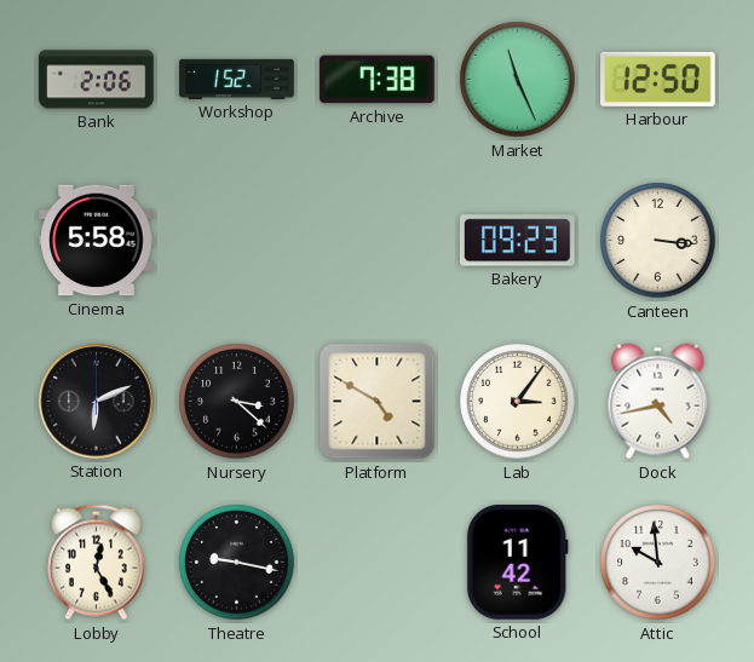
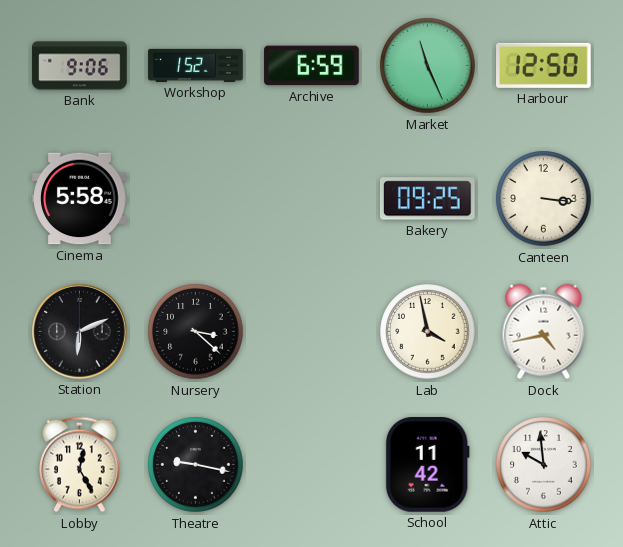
Bank: 2:06 -> 9:06
Archive: 7:38 -> 6:59
Bakery: 09:23 -> 09:25
Platform: 4:50 -> none
Lab: 3:06 -> 3:58
